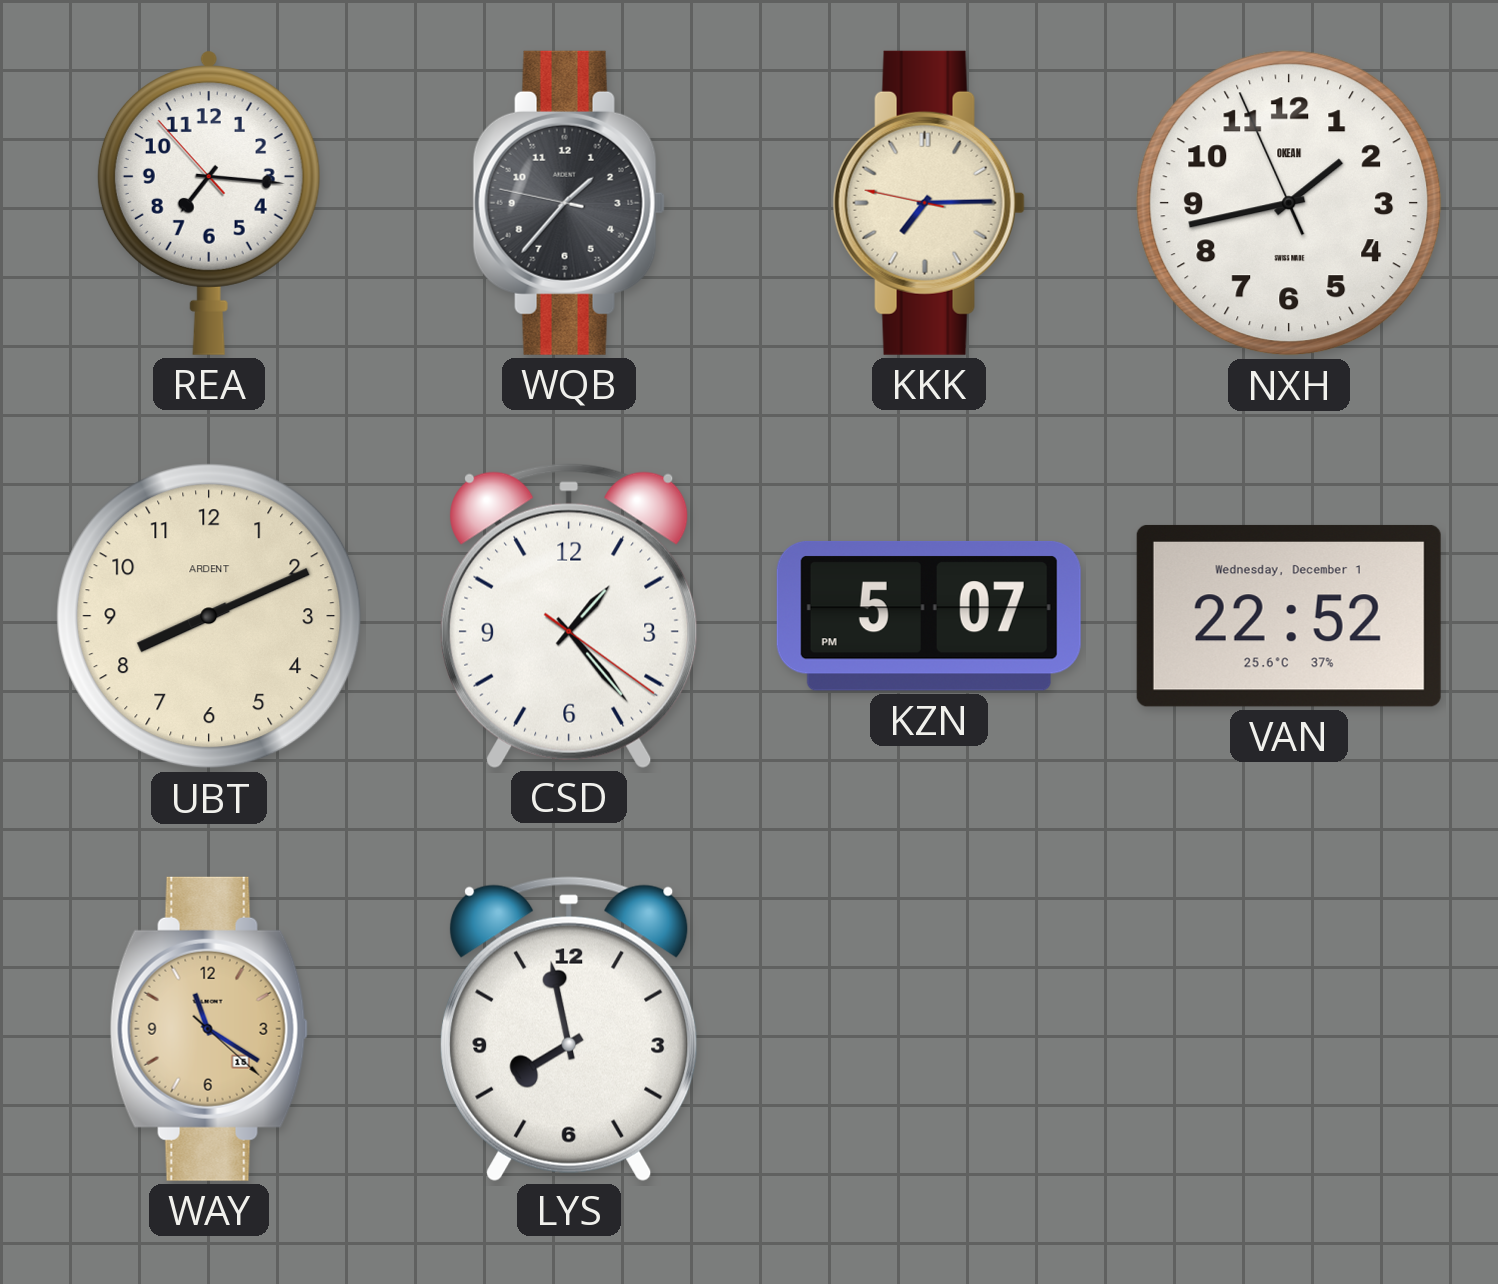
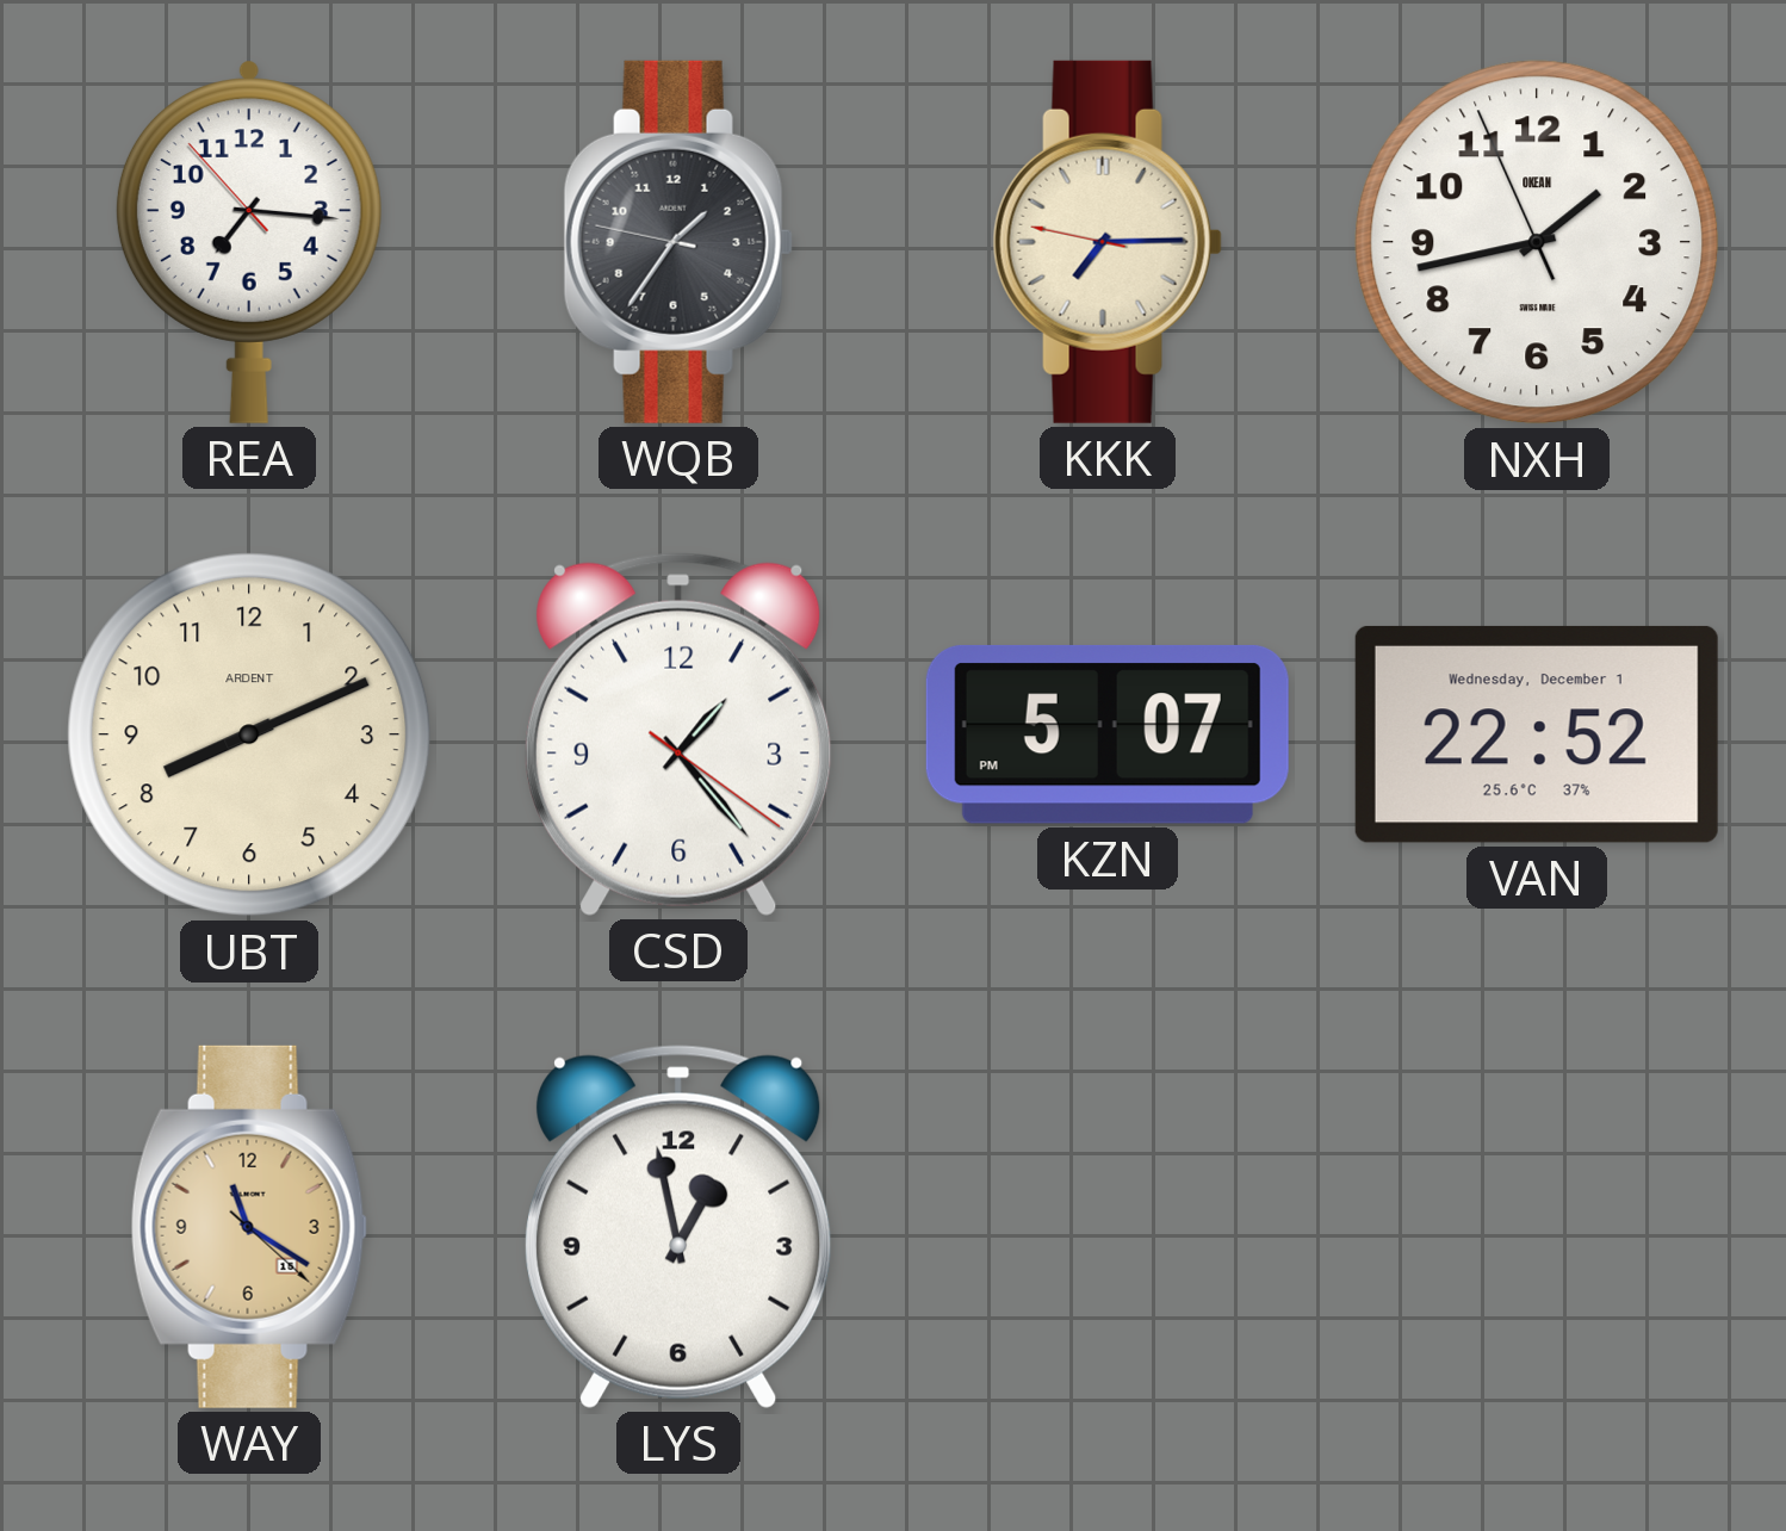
WQB: 1:36 -> 1:35
LYS: 7:58 -> 12:58
